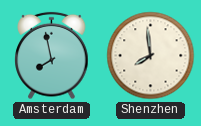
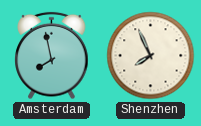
Shenzhen: 7:59 -> 7:56
